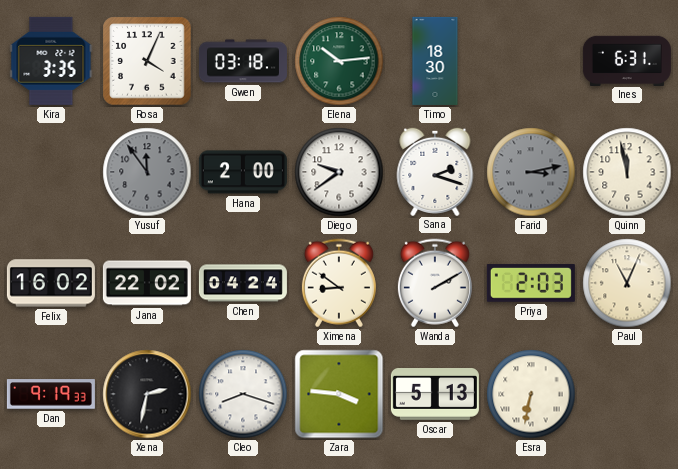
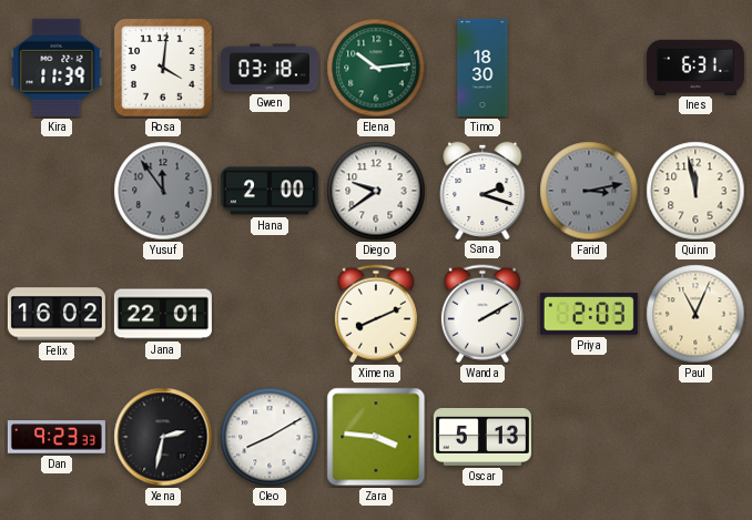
Kira: 3:35 -> 11:39
Rosa: 4:04 -> 4:01
Jana: 22:02 -> 22:01
Chen: 04:24 -> none
Ximena: 8:51 -> 8:11
Dan: 9:19 -> 9:23
Cleo: 8:18 -> 8:10
Esra: 6:32 -> none
